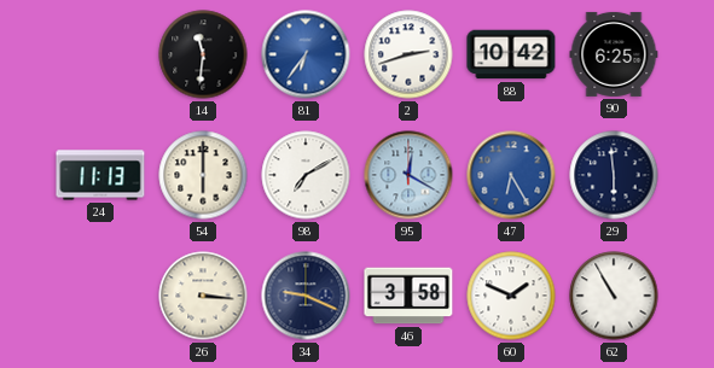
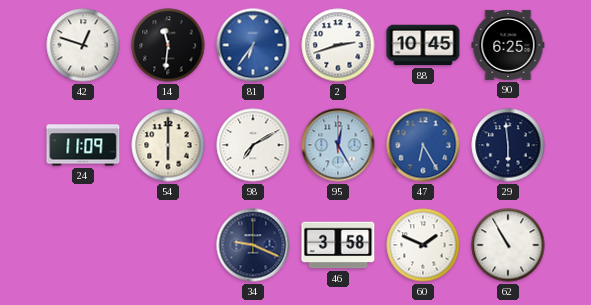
42: none -> 12:48
88: 10:42 -> 10:45
24: 11:13 -> 11:09
95: 12:20 -> 12:25
26: 3:16 -> none
